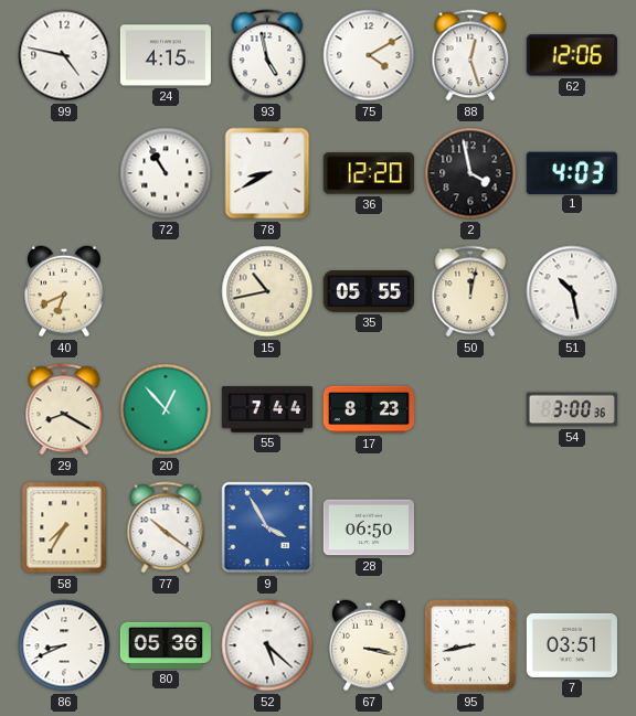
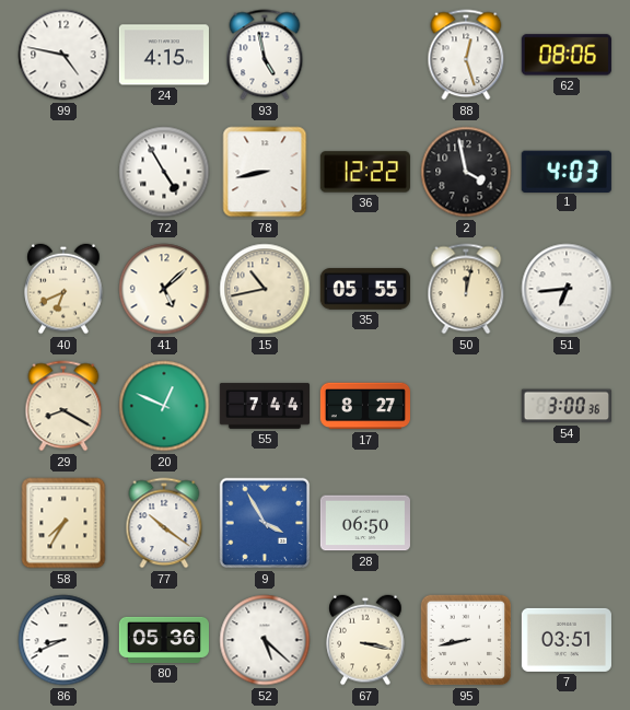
75: 4:10 -> none
62: 12:06 -> 08:06
72: 10:55 -> 4:55
78: 8:40 -> 8:43
36: 12:20 -> 12:22
41: none -> 5:08
51: 10:28 -> 6:44
20: 12:53 -> 12:49
17: 8:23 -> 8:27
